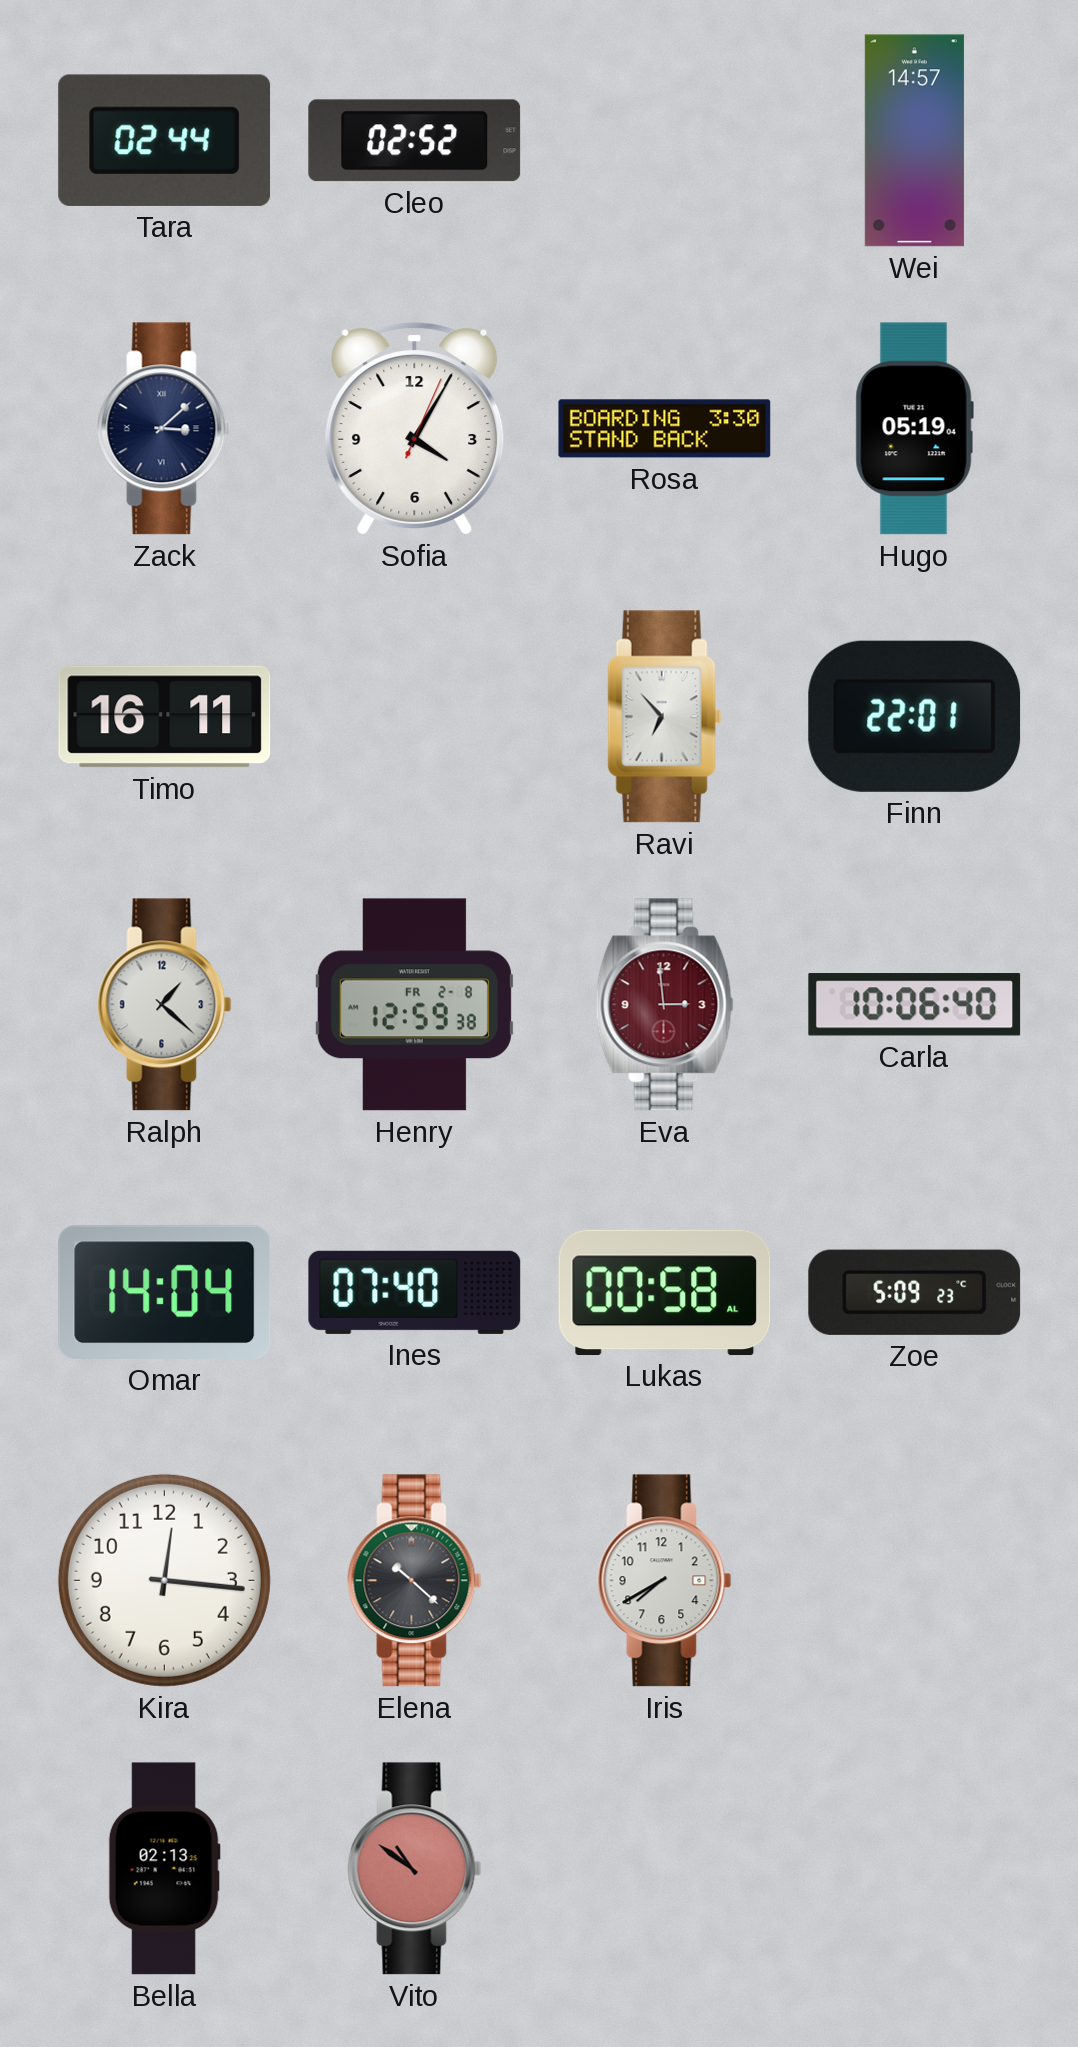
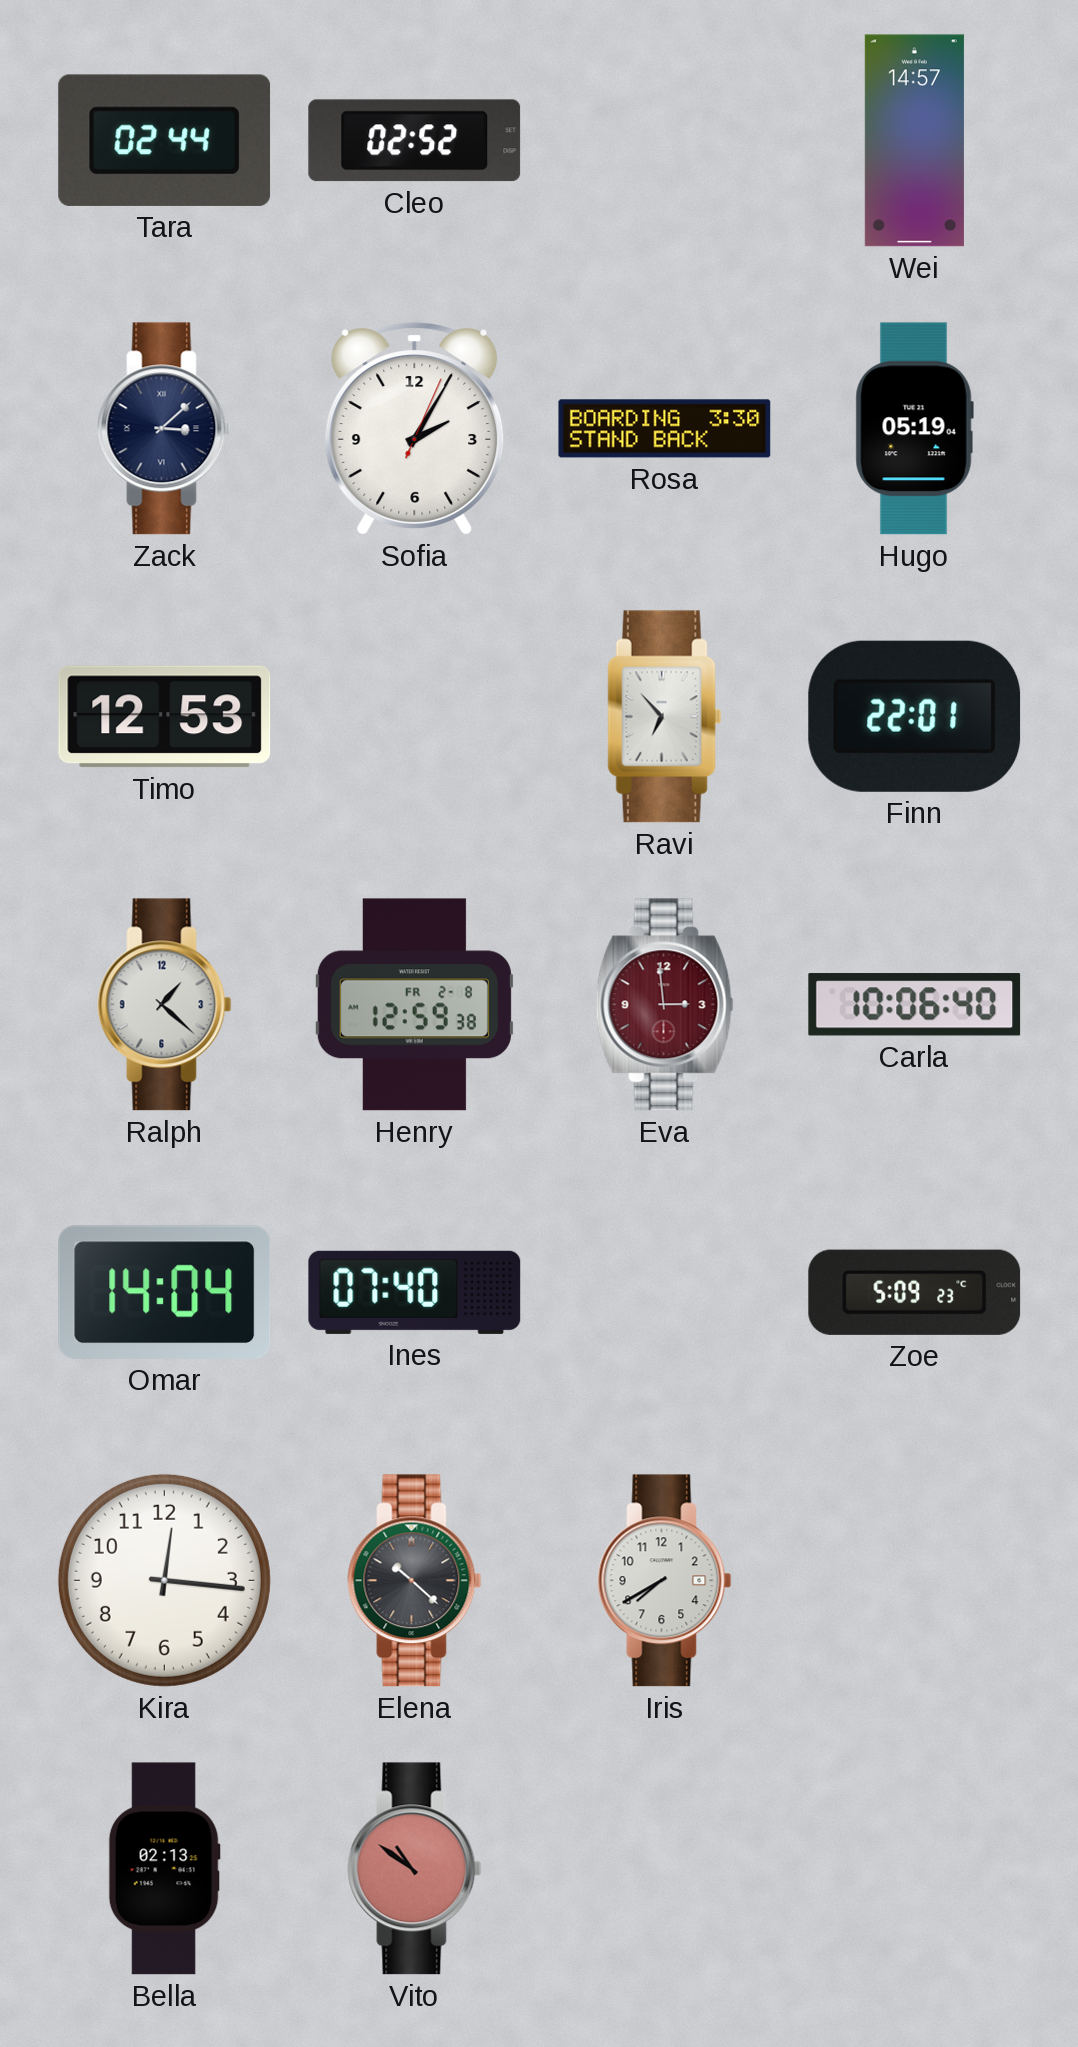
Sofia: 4:05 -> 2:05
Timo: 16:11 -> 12:53
Lukas: 00:58 -> none
